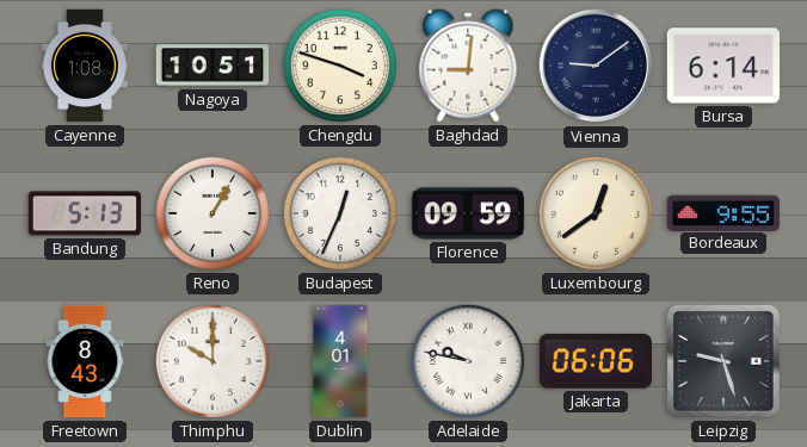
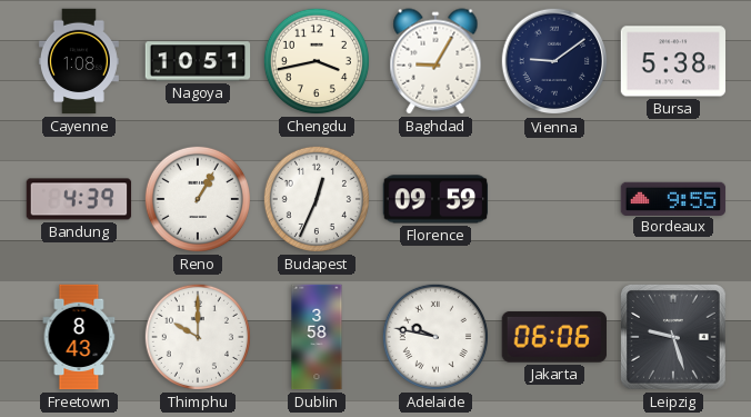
Chengdu: 3:48 -> 3:43
Baghdad: 9:01 -> 9:05
Bursa: 6:14 -> 5:38
Bandung: 5:13 -> 4:39
Luxembourg: 12:39 -> none
Dublin: 4:01 -> 3:58
